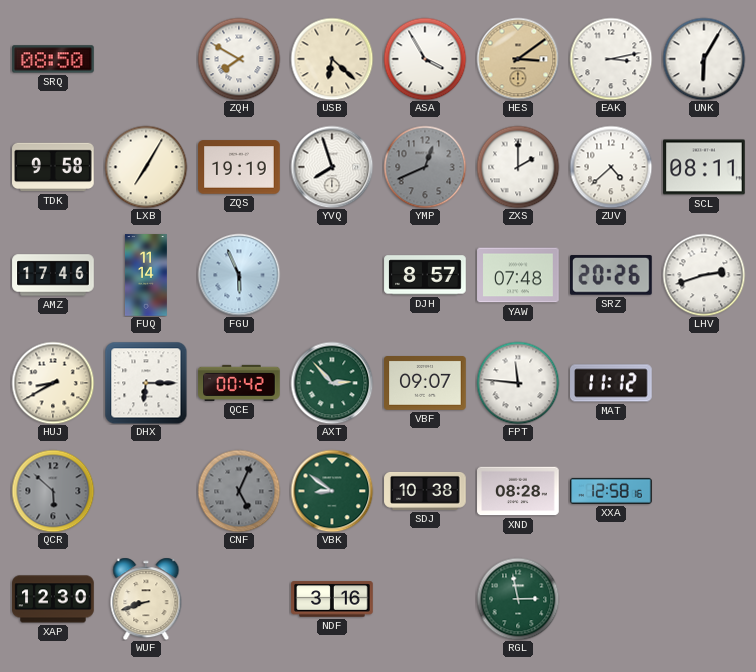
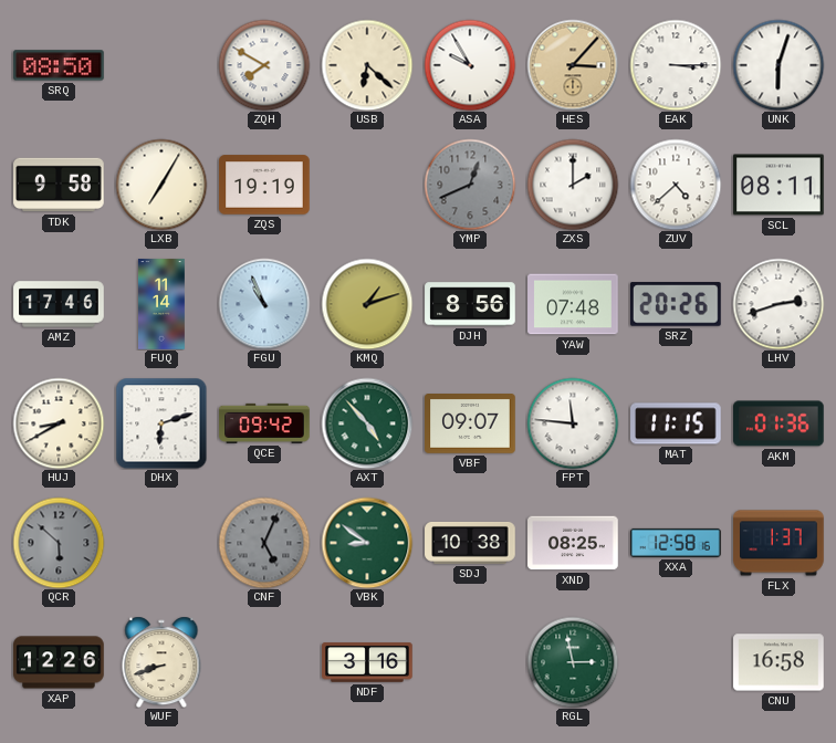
ASA: 3:55 -> 9:55
HES: 3:09 -> 3:07
EAK: 3:13 -> 3:15
UNK: 6:05 -> 6:03
YVQ: 7:57 -> none
FGU: 5:56 -> 10:56
KMQ: none -> 1:12
DJH: 8:57 -> 8:56
DHX: 6:15 -> 6:12
QCE: 00:42 -> 09:42
AXT: 2:53 -> 4:53
MAT: 11:12 -> 11:15
AKM: none -> 01:36
XND: 08:28 -> 08:25
FLX: none -> 1:37
XAP: 12:30 -> 12:26
CNU: none -> 16:58
